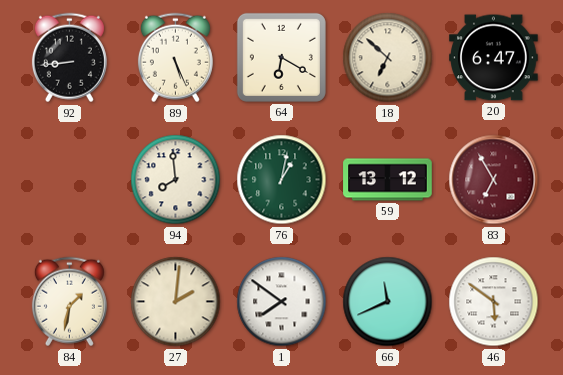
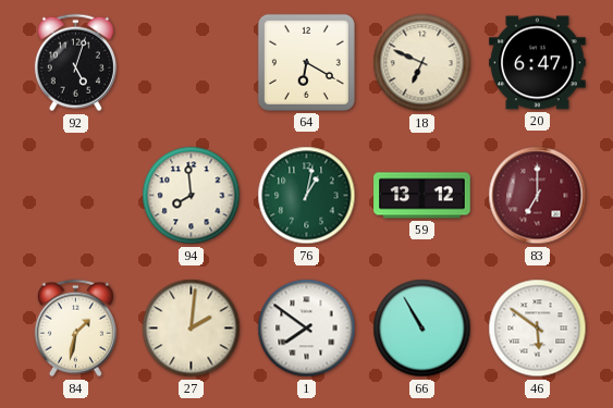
92: 8:44 -> 5:03
89: 5:26 -> none
18: 6:52 -> 6:49
83: 6:55 -> 7:00
66: 11:41 -> 10:55
